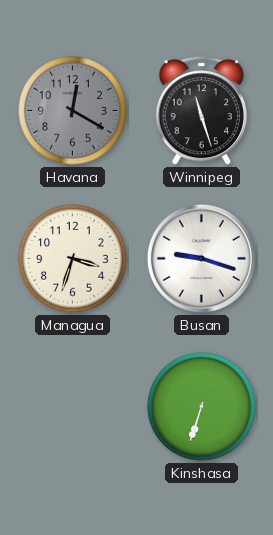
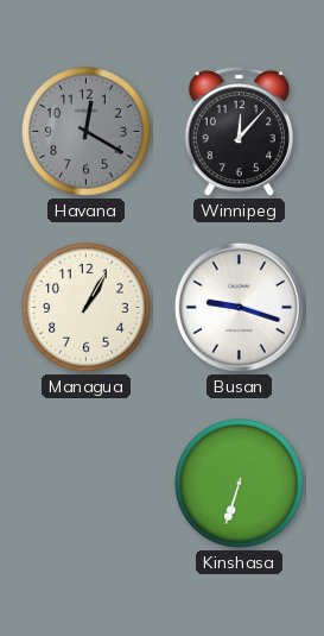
Winnipeg: 11:27 -> 12:07
Managua: 3:33 -> 1:05
